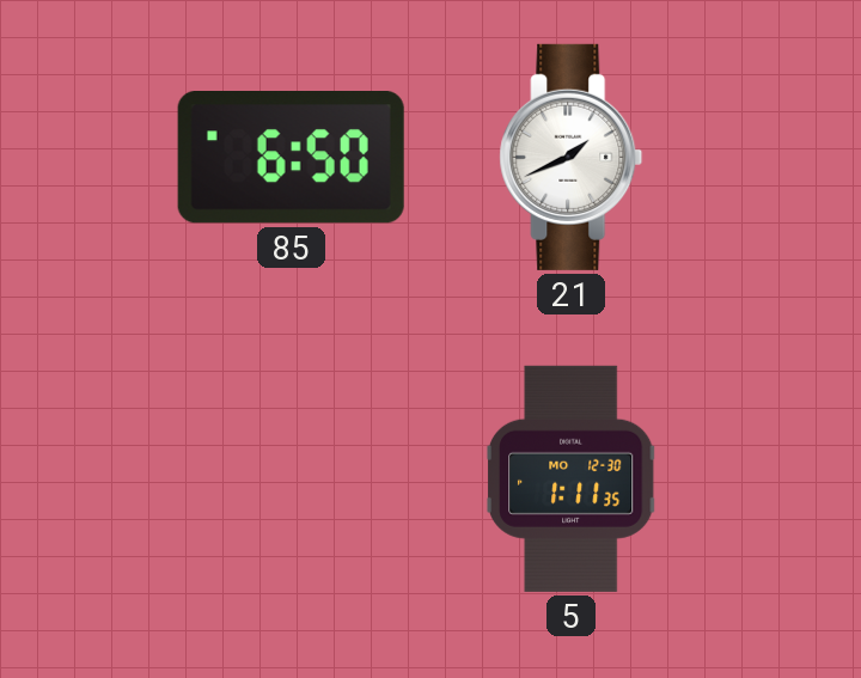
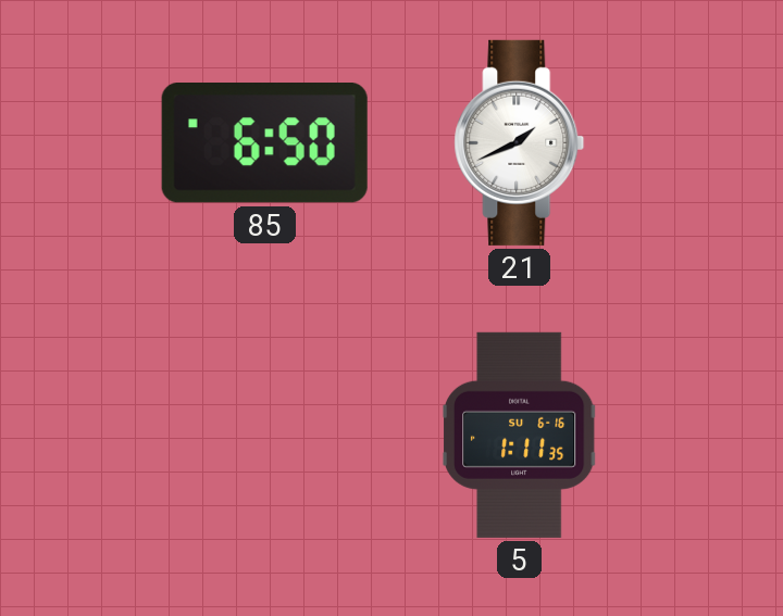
5 date: MO 12-30 -> SU 6-16
